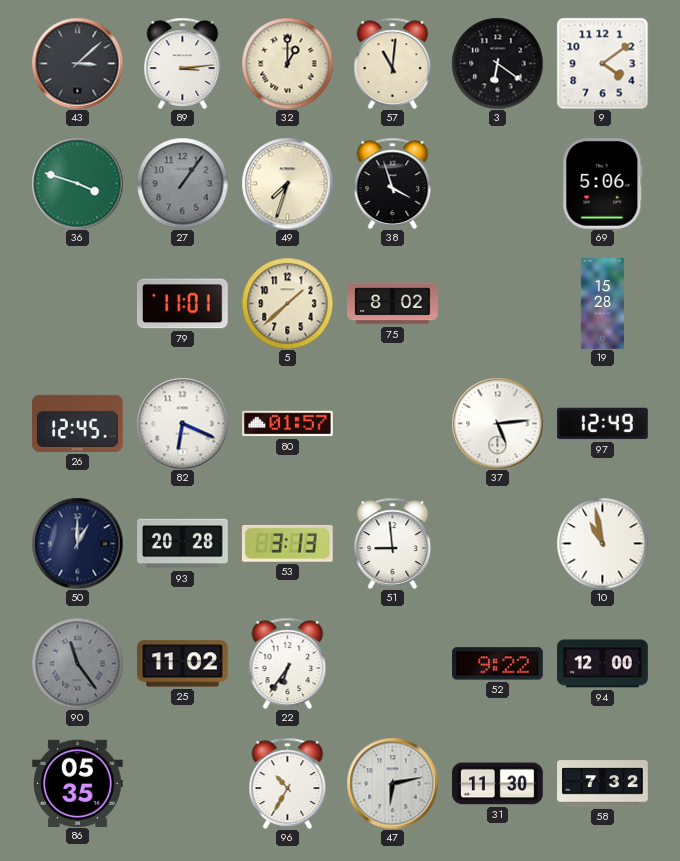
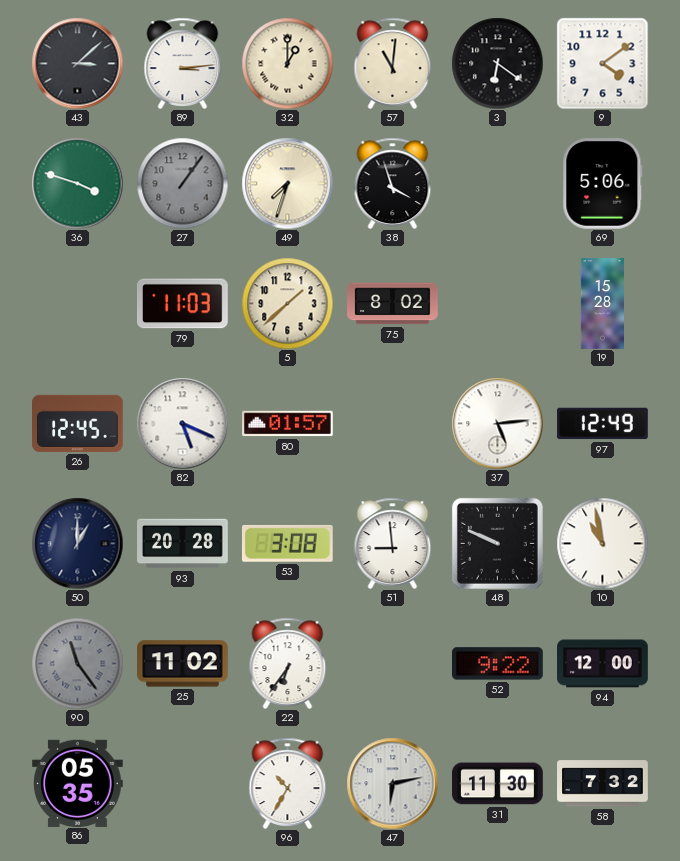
79: 11:01 -> 11:03
82: 6:19 -> 5:19
53: 3:13 -> 3:08
48: none -> 9:49
